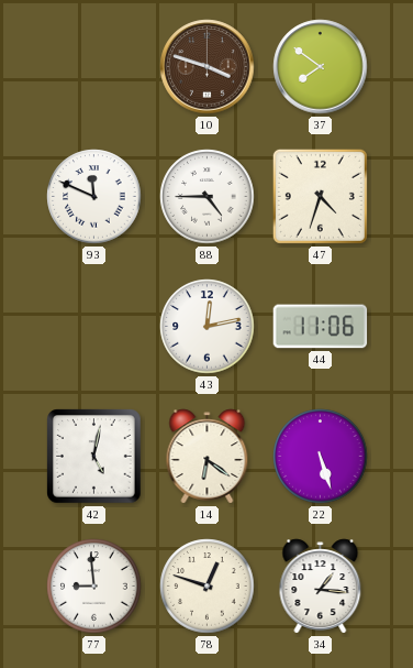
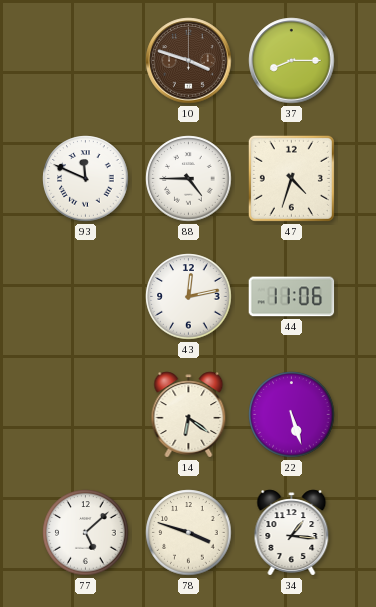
37: 7:51 -> 8:15
42: 5:02 -> none
77: 8:59 -> 5:08
78: 12:48 -> 3:48
